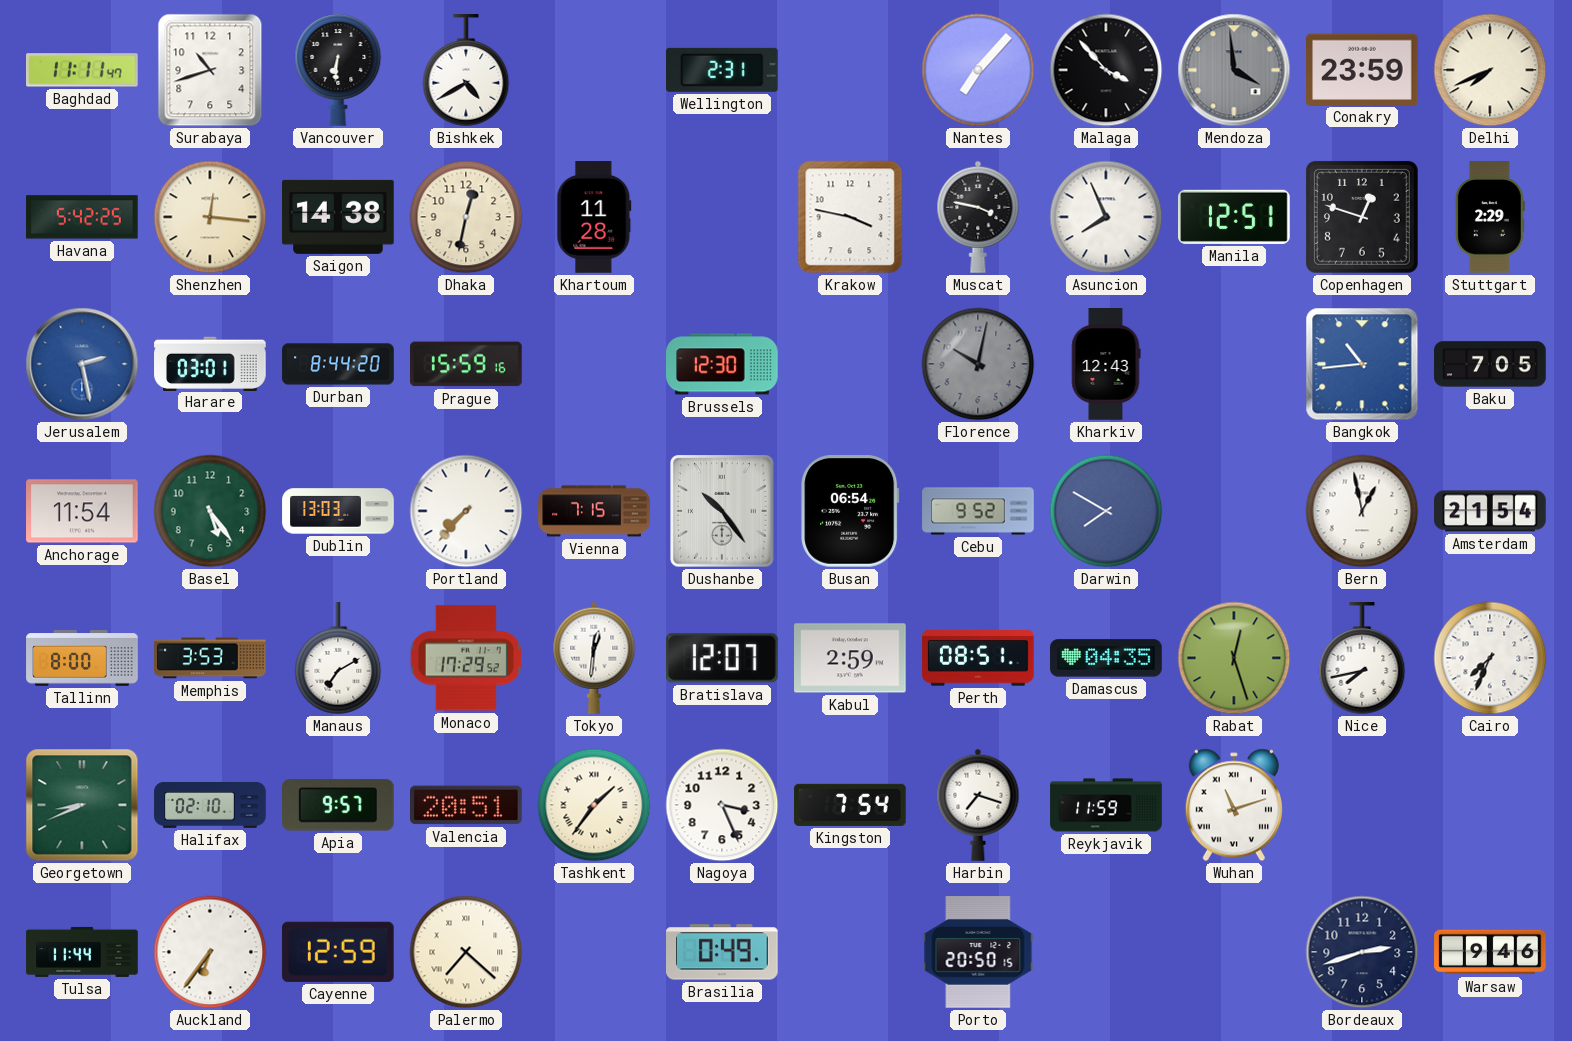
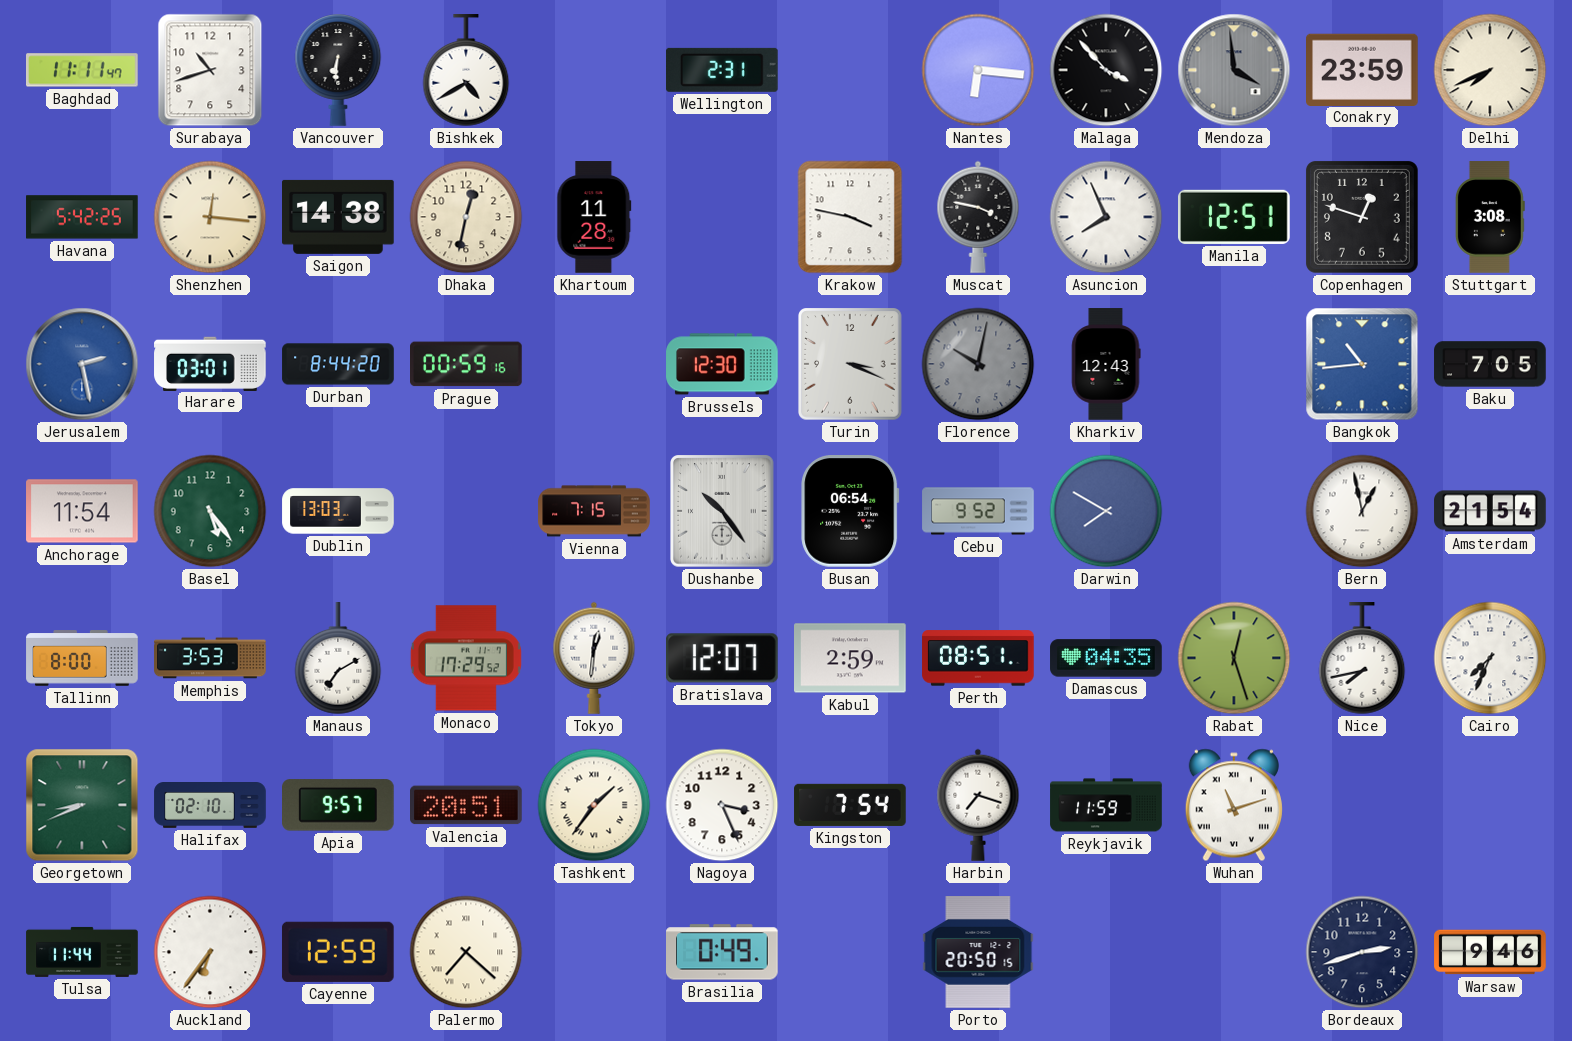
Nantes: 7:07 -> 6:16
Stuttgart: 2:29 -> 3:08
Prague: 15:59 -> 00:59
Turin: none -> 3:19
Portland: 7:37 -> none
